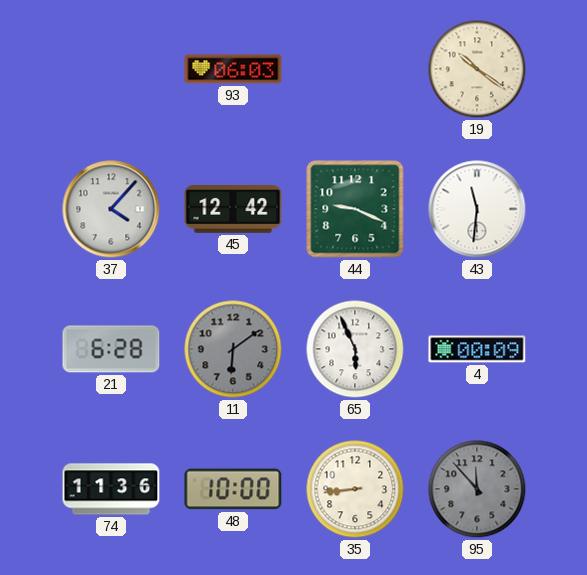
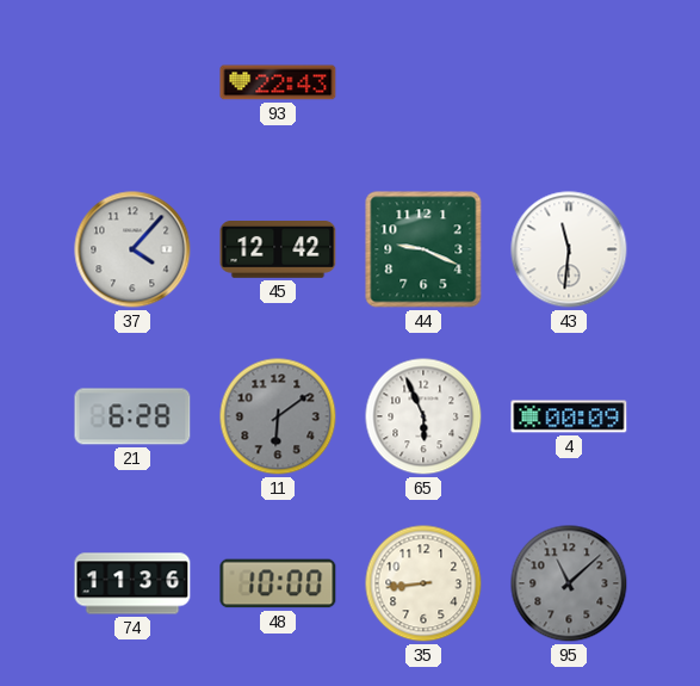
93: 06:03 -> 22:43
19: 10:21 -> none
95: 11:53 -> 11:08
